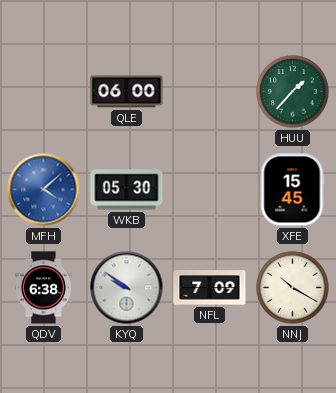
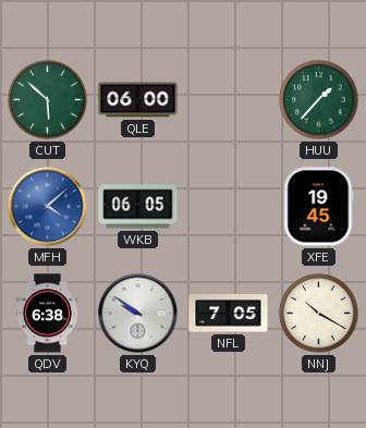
CUT: none -> 5:52
WKB: 05:30 -> 06:05
XFE: 15:45 -> 19:45
NFL: 7:09 -> 7:05
